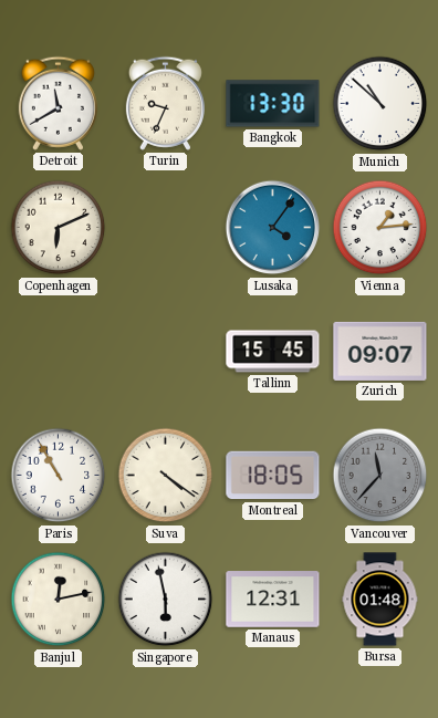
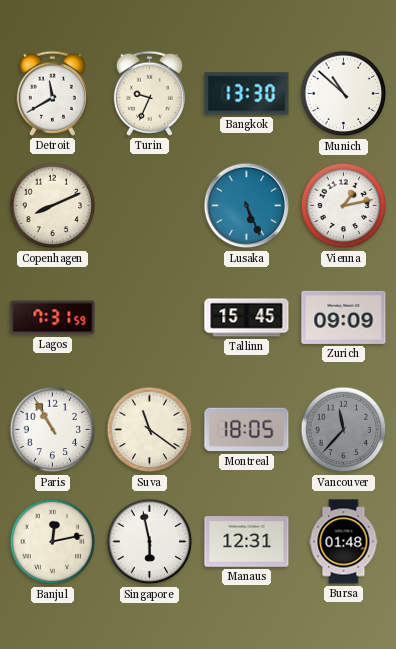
Copenhagen: 6:11 -> 8:11
Lusaka: 4:06 -> 5:26
Vienna: 1:14 -> 1:13
Lagos: none -> 7:31
Zurich: 09:07 -> 09:09
Suva: 4:21 -> 11:21
